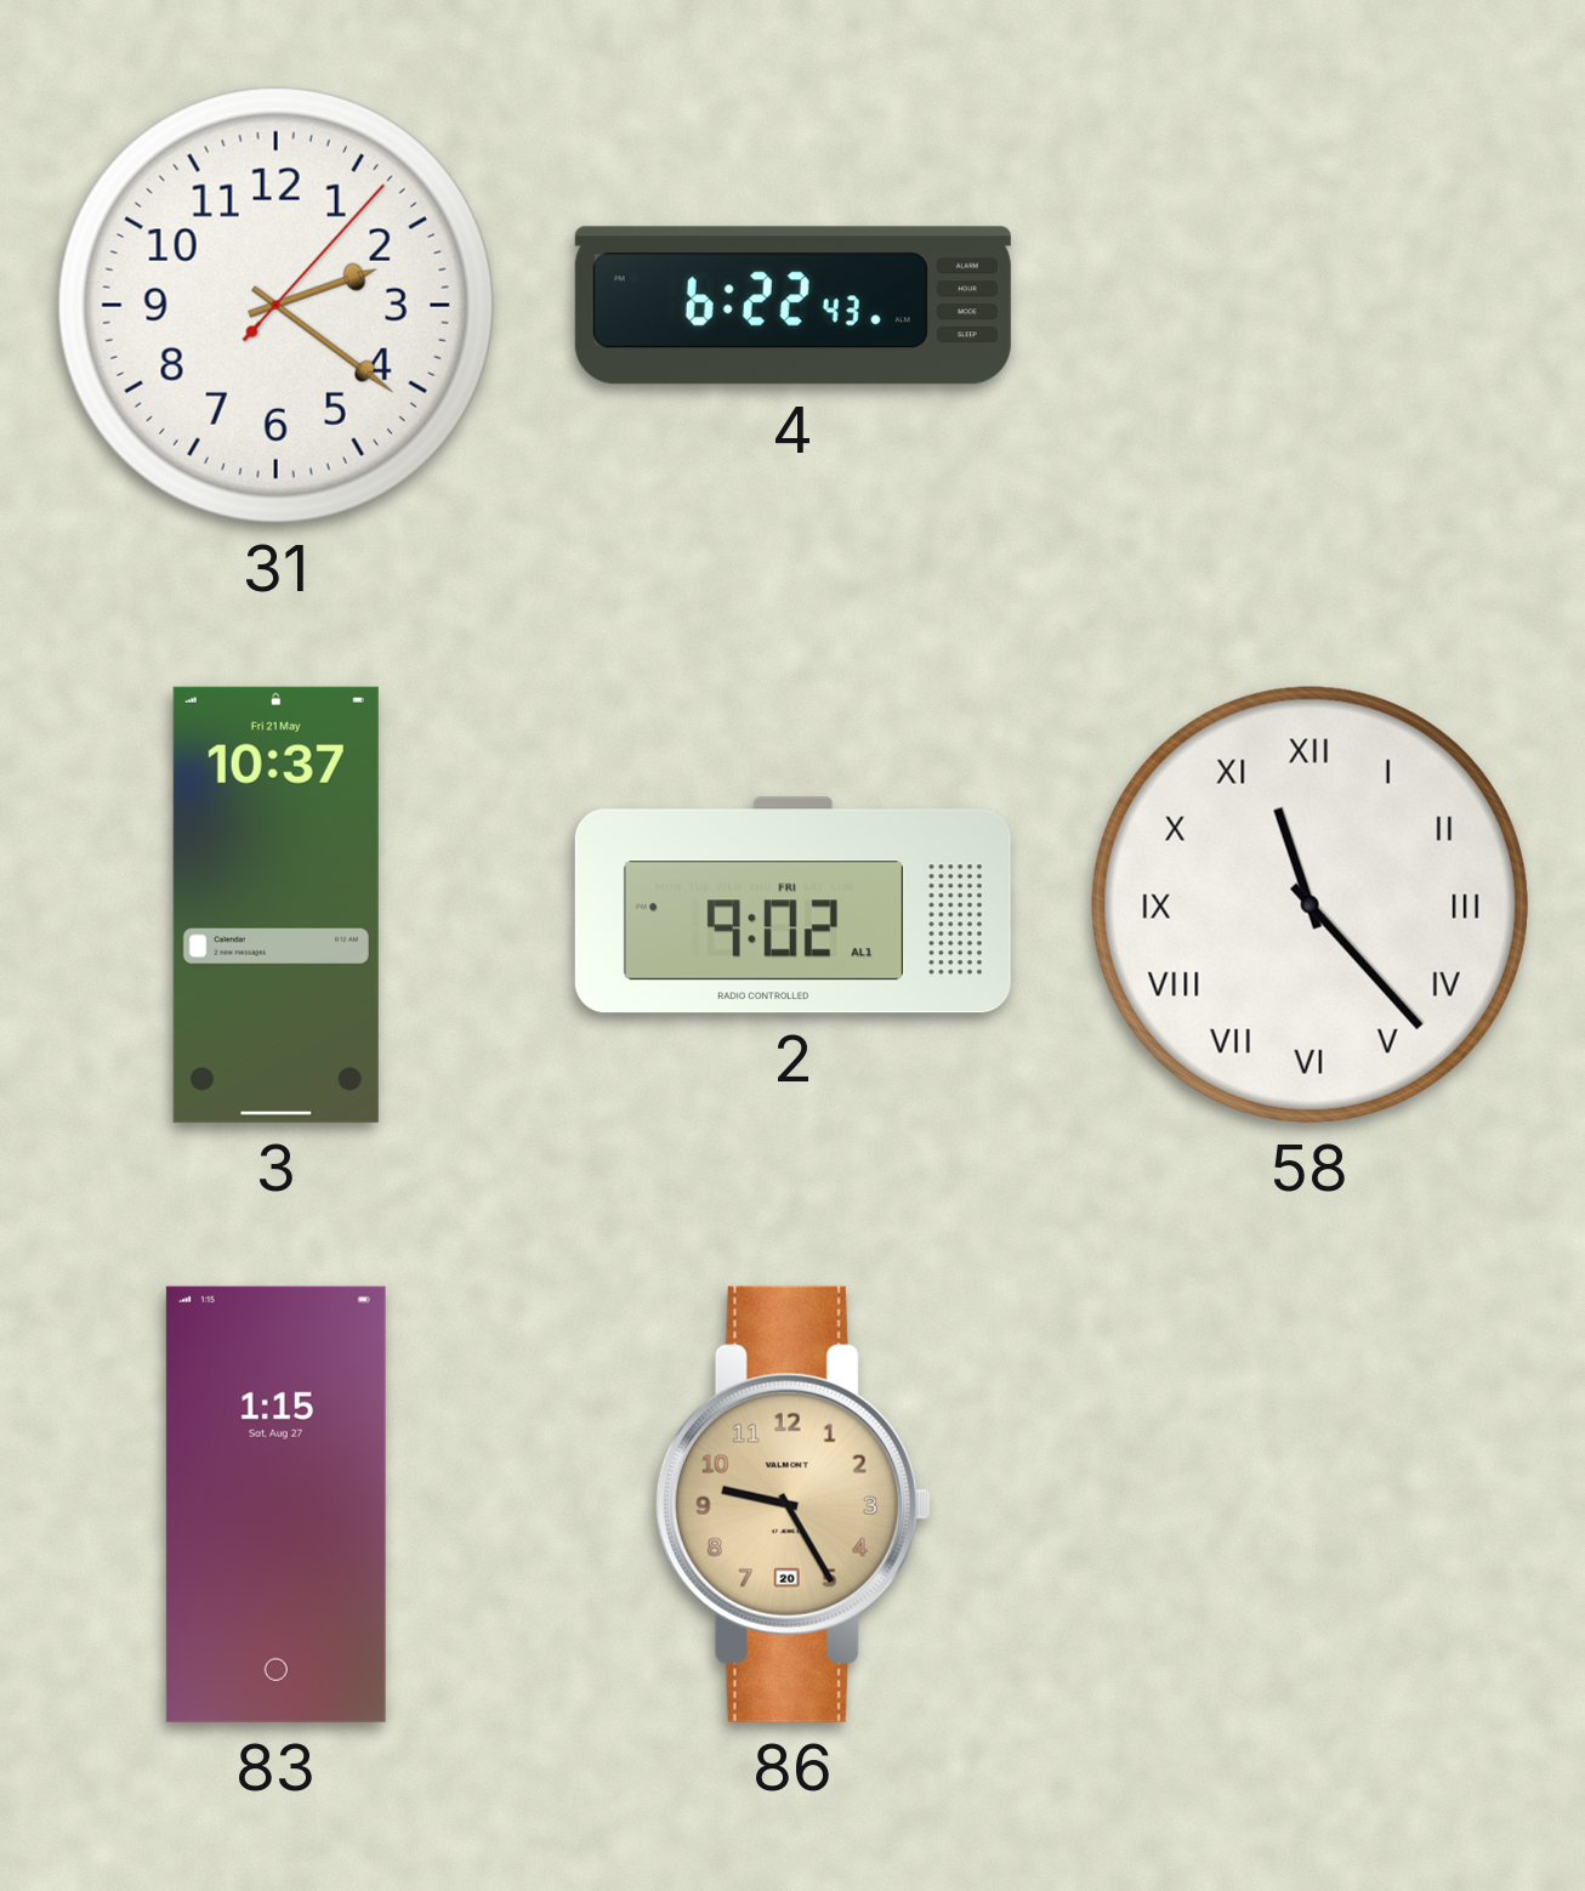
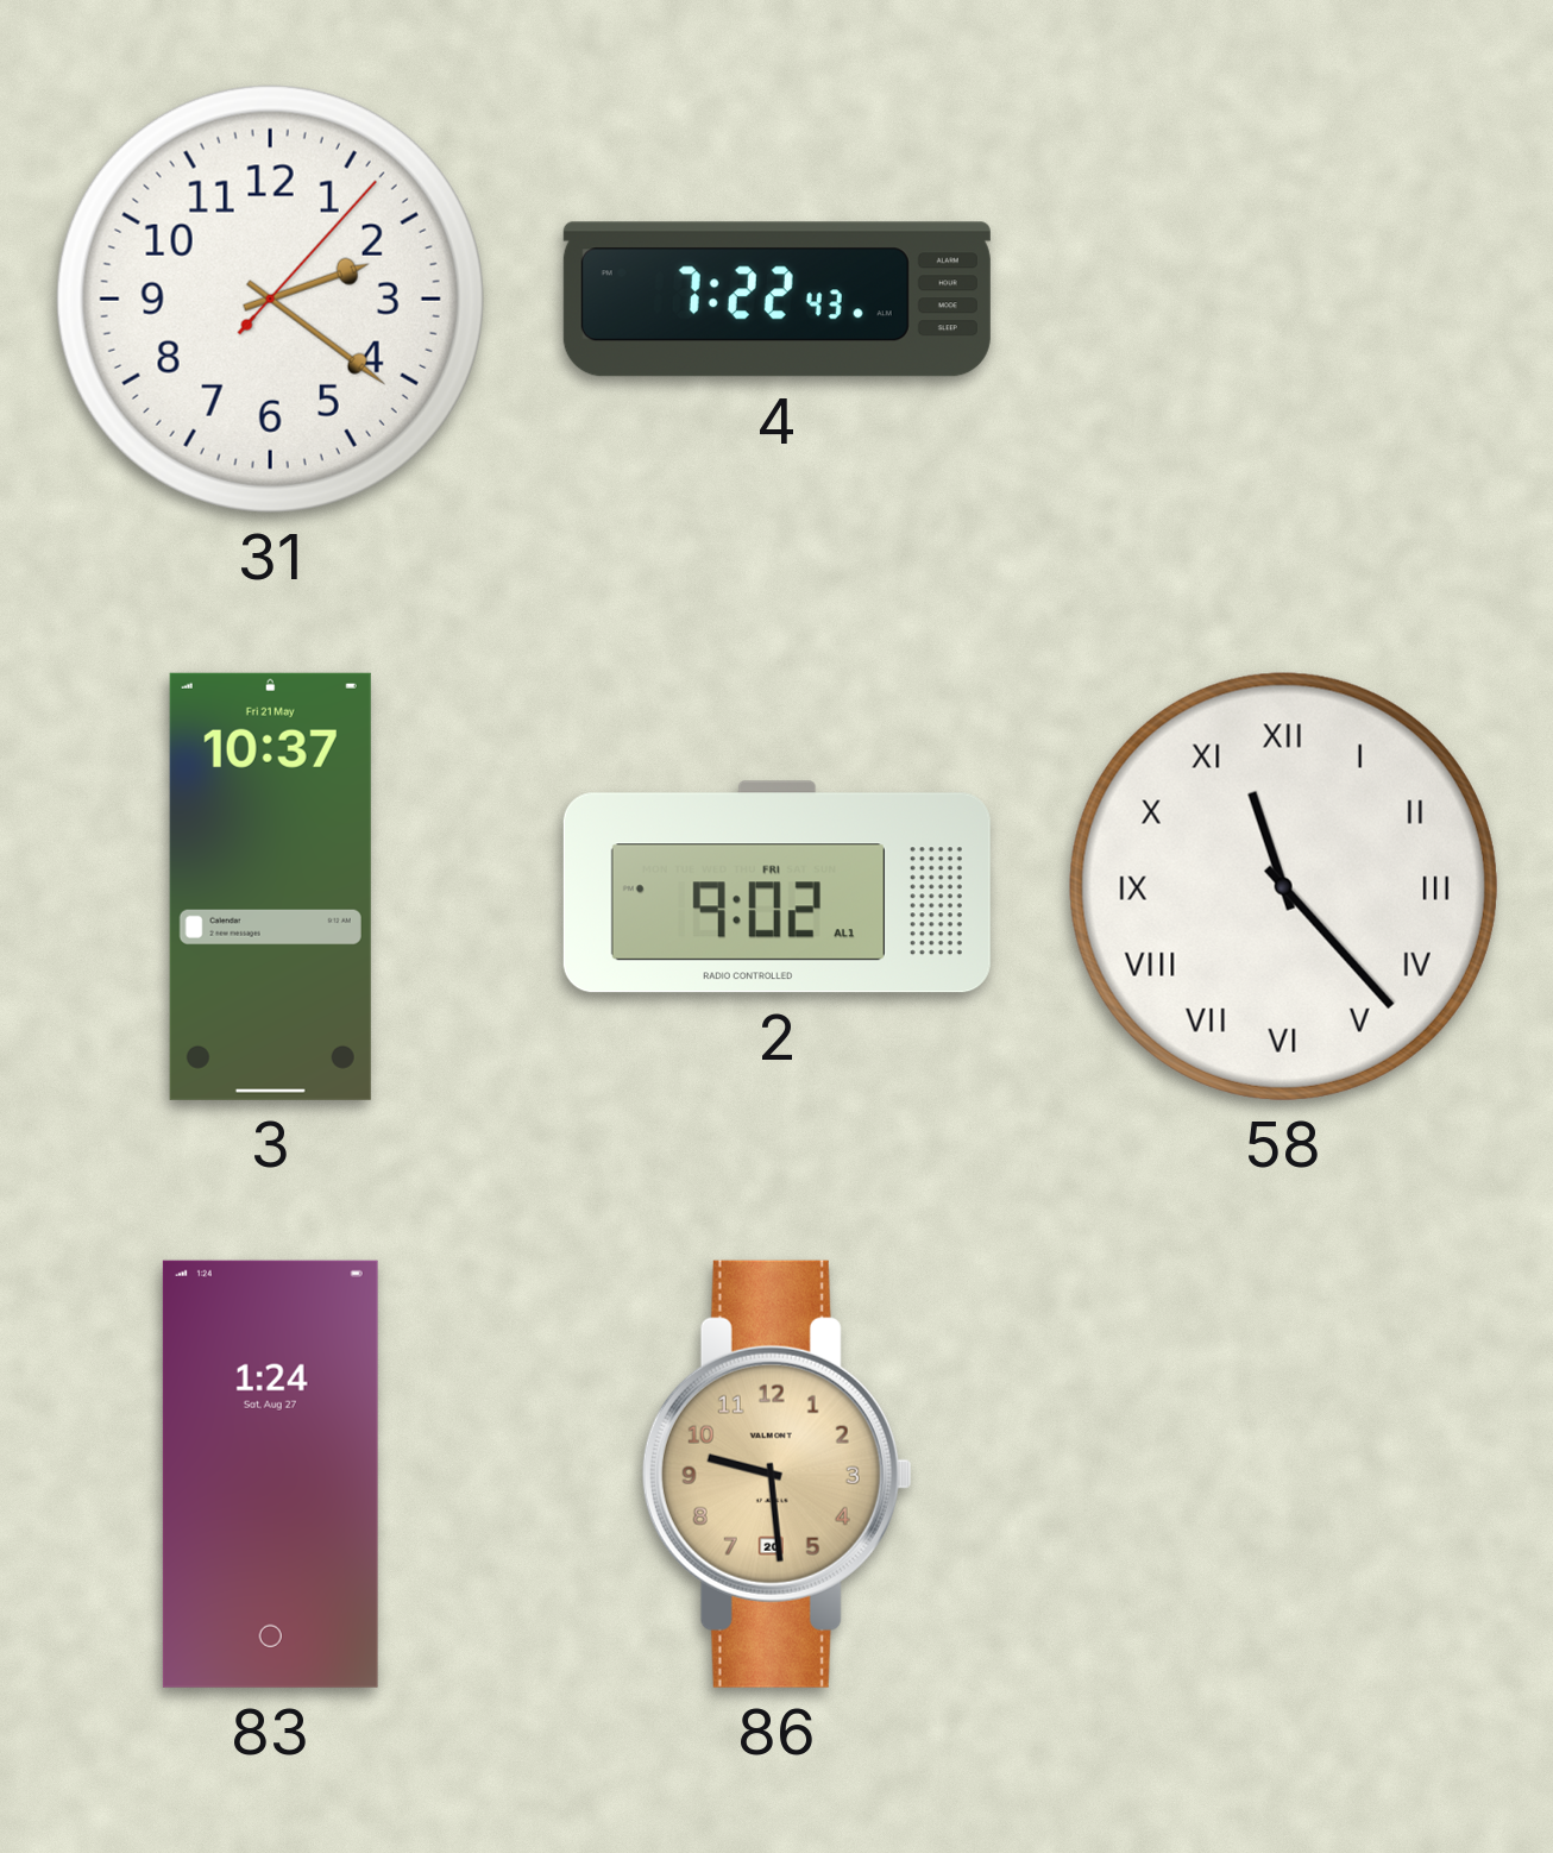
4: 6:22 -> 7:22
83: 1:15 -> 1:24
86: 9:25 -> 9:29
